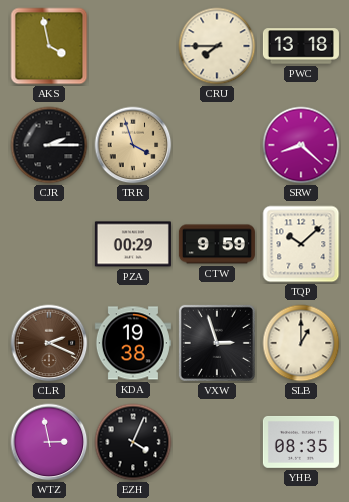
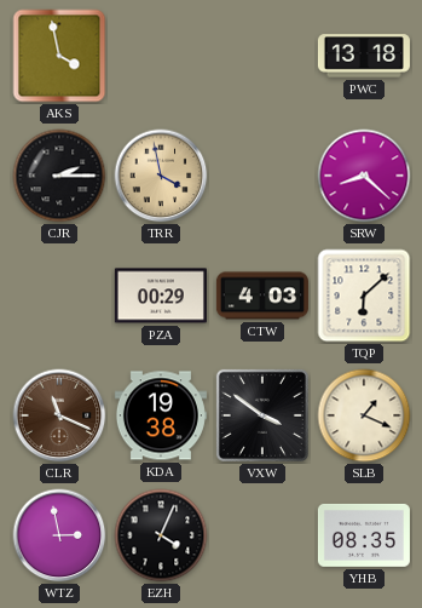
CRU: 7:45 -> none
TRR: 3:57 -> 3:58
CTW: 9:59 -> 4:03
TQP: 10:08 -> 6:08
CLR: 2:19 -> 11:19
VXW: 2:57 -> 3:51
SLB: 1:00 -> 1:19
